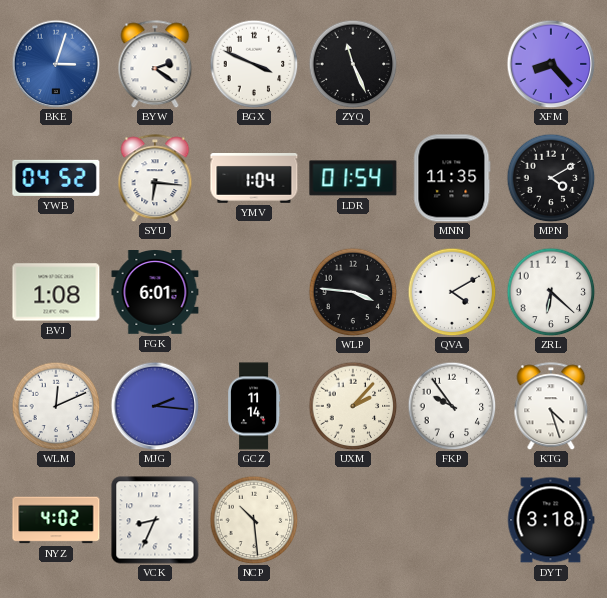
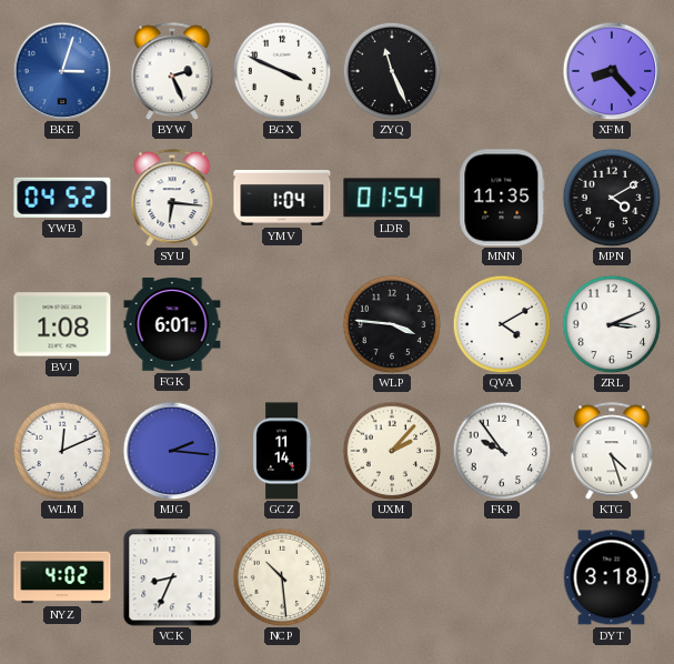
BYW: 2:21 -> 2:26
ZRL: 6:22 -> 3:11
